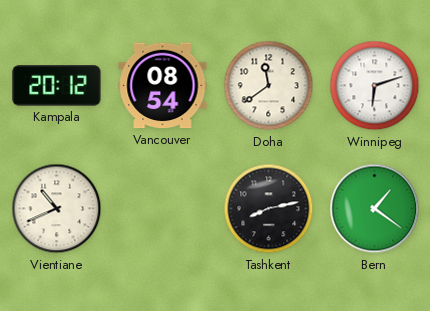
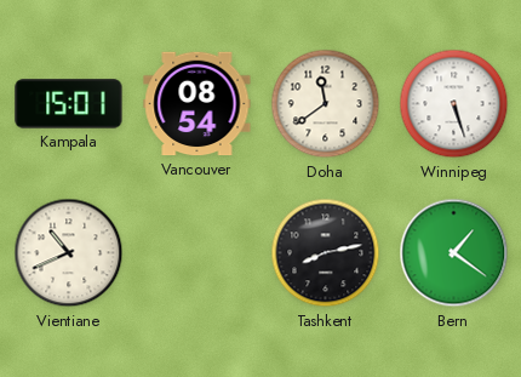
Kampala: 20:12 -> 15:01
Winnipeg: 6:12 -> 5:27
